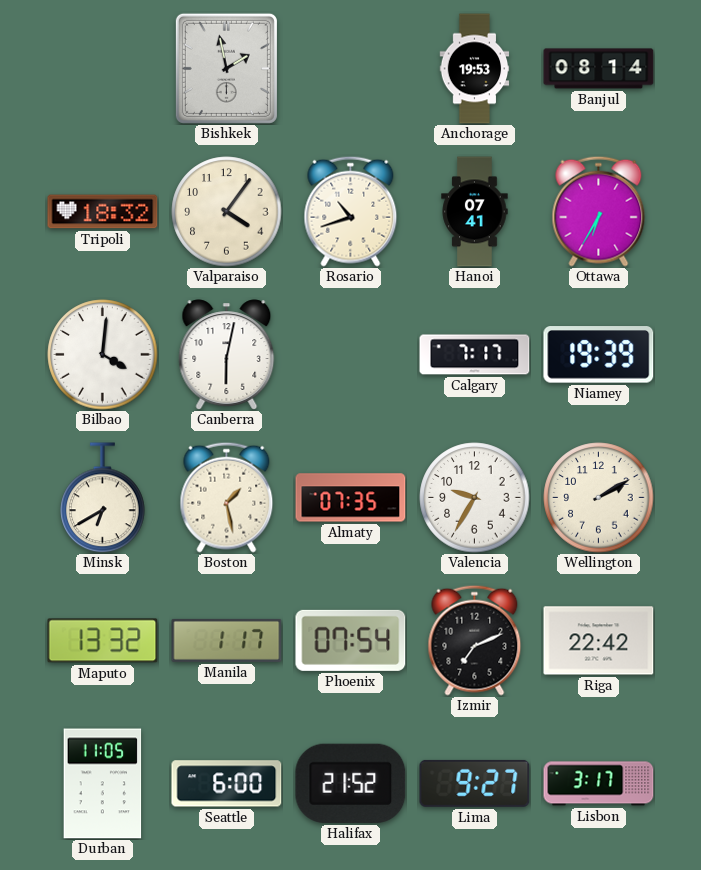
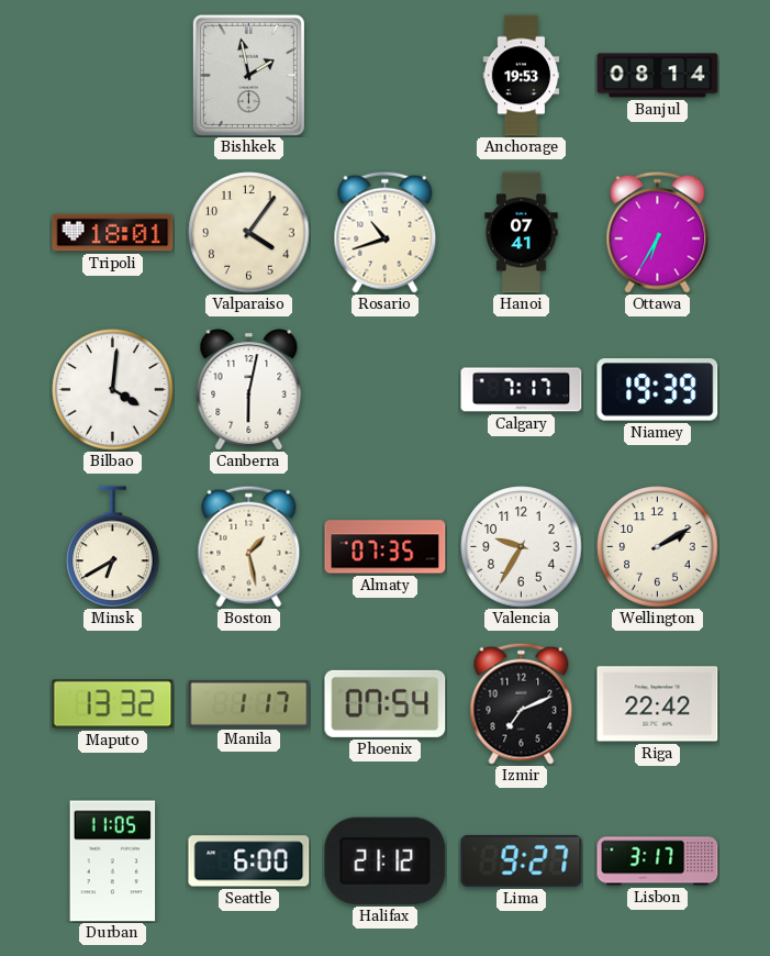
Tripoli: 18:32 -> 18:01
Halifax: 21:52 -> 21:12
